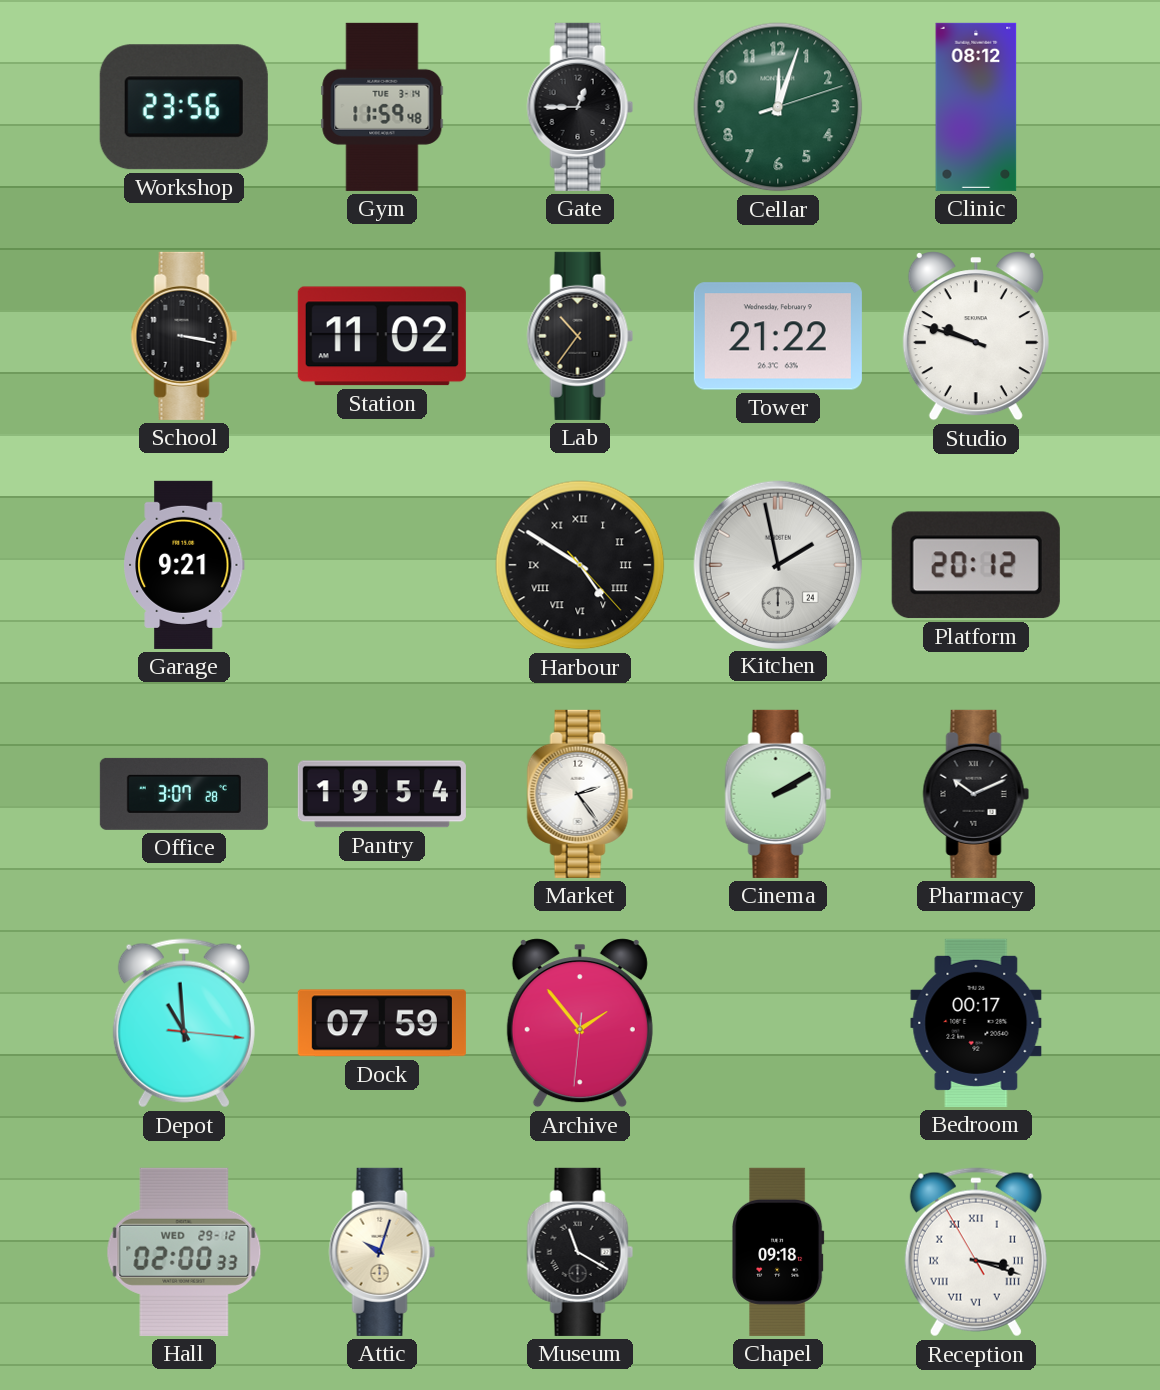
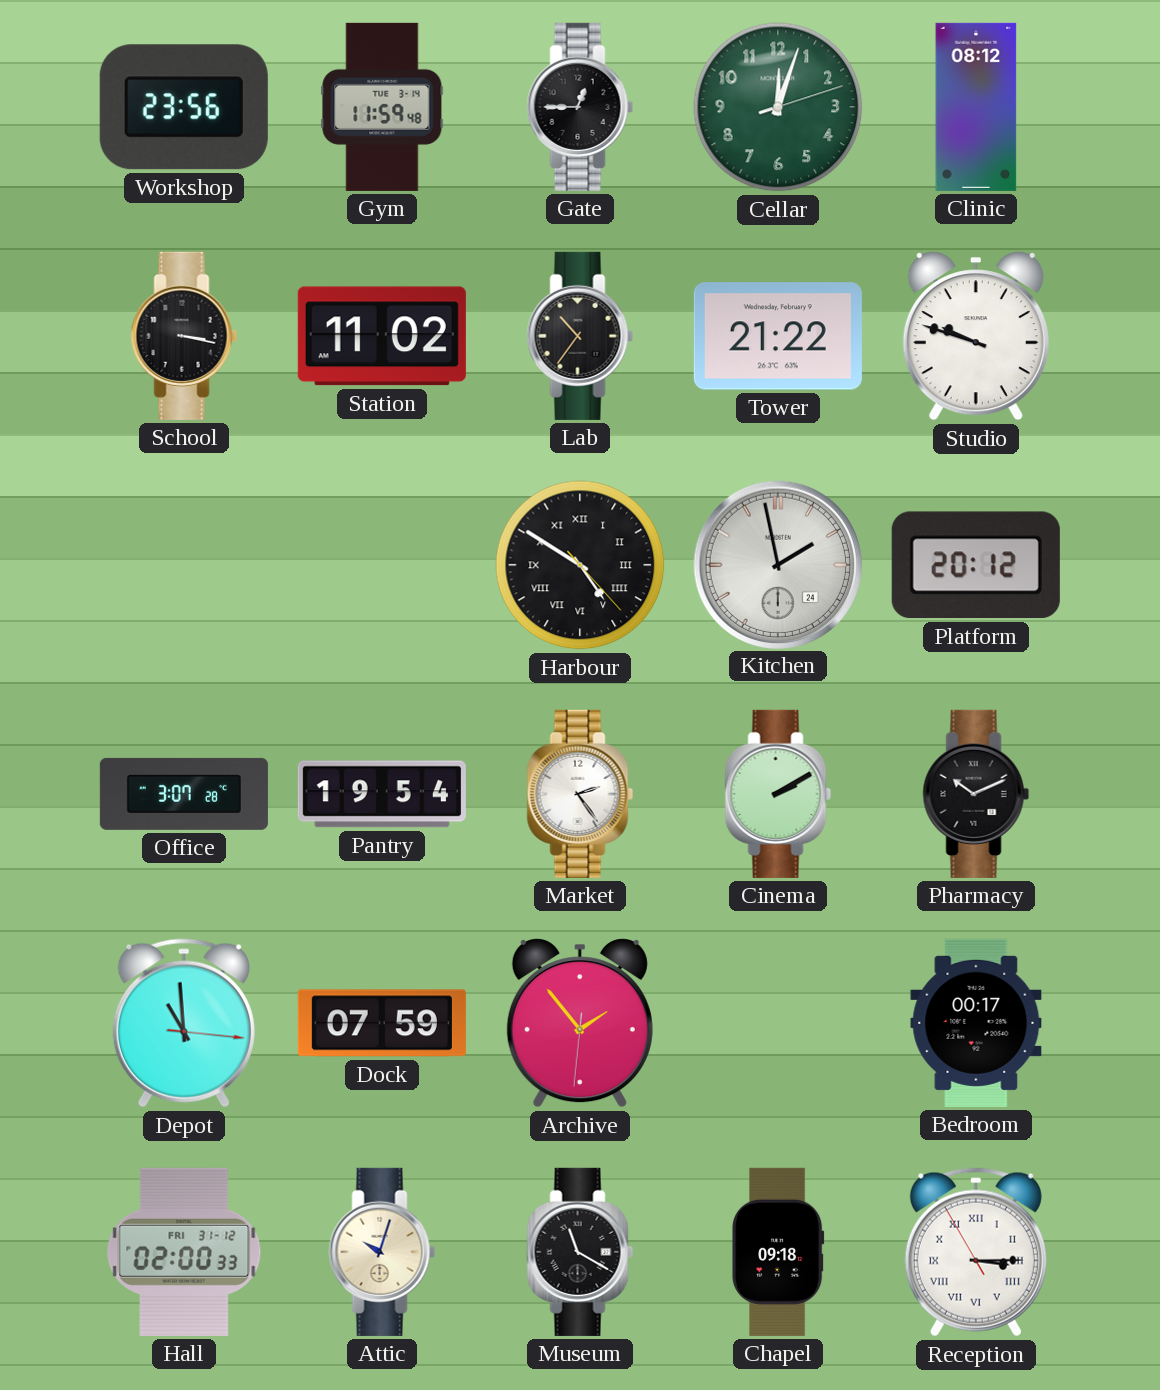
Garage: 9:21 -> none
Hall date: WED 29-12 -> FRI 31-12
Reception: 3:17 -> 3:14
